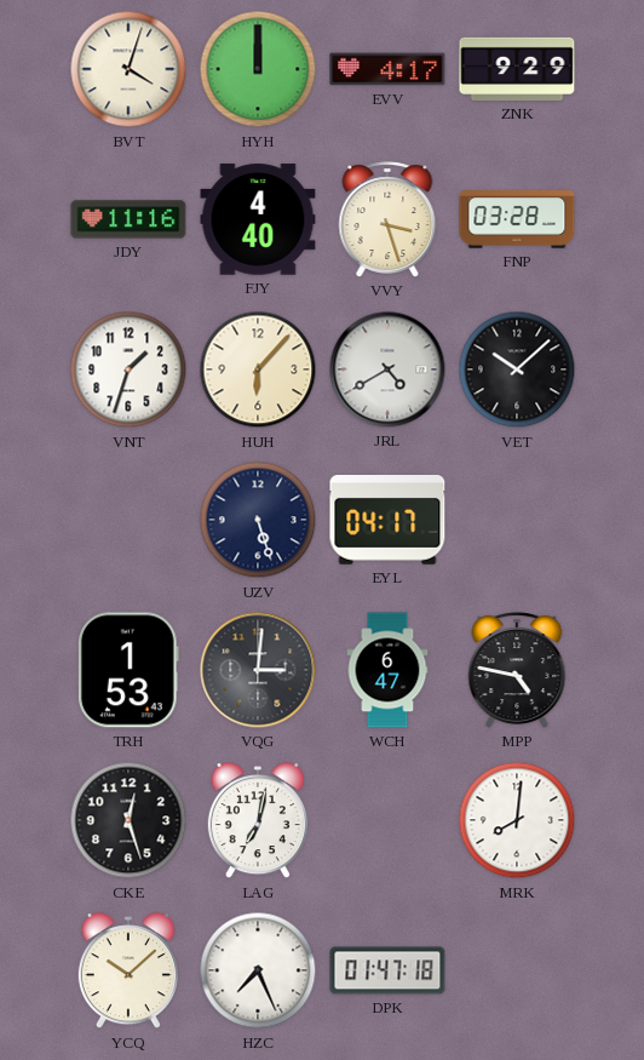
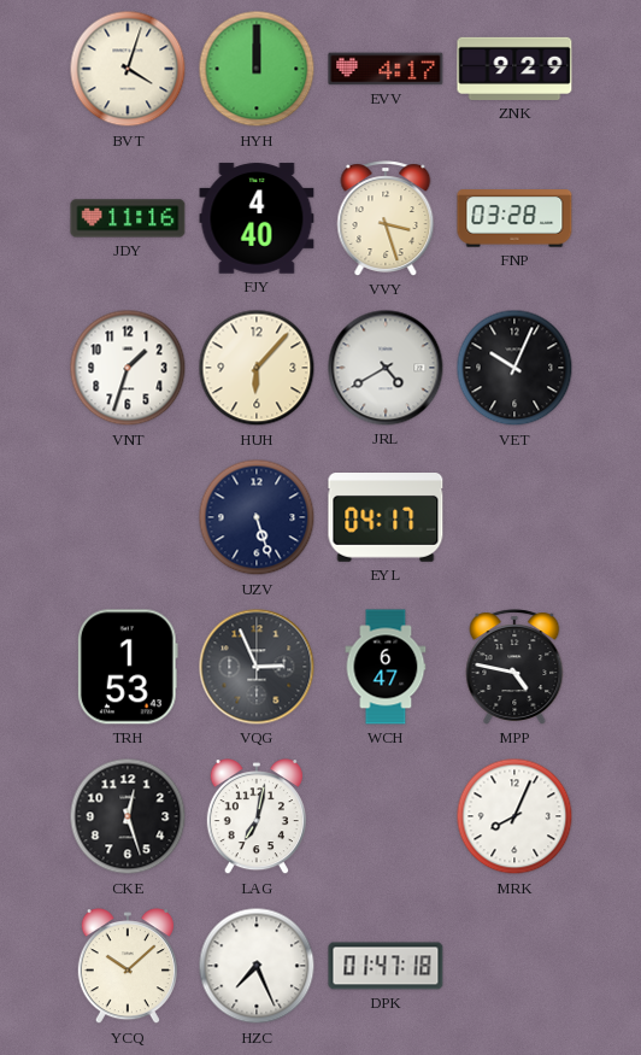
VET: 10:08 -> 10:04
VQG: 3:01 -> 2:56
MRK: 8:01 -> 8:04
